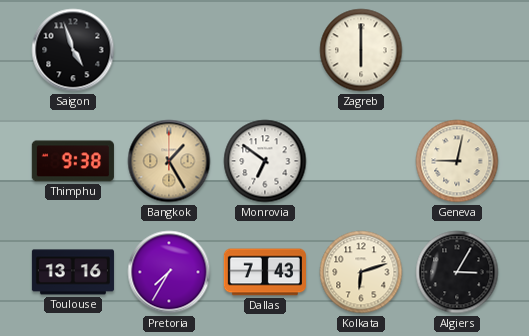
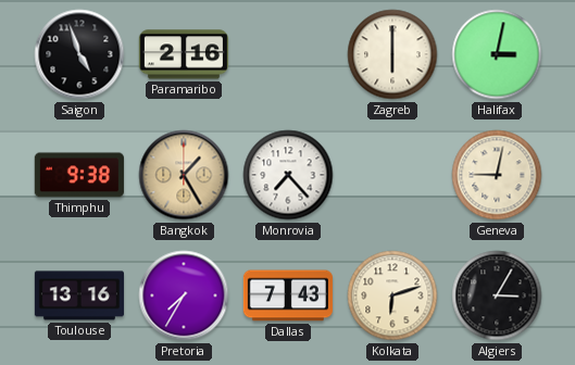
Paramaribo: none -> 2:16
Halifax: none -> 3:02
Monrovia: 6:51 -> 7:23
